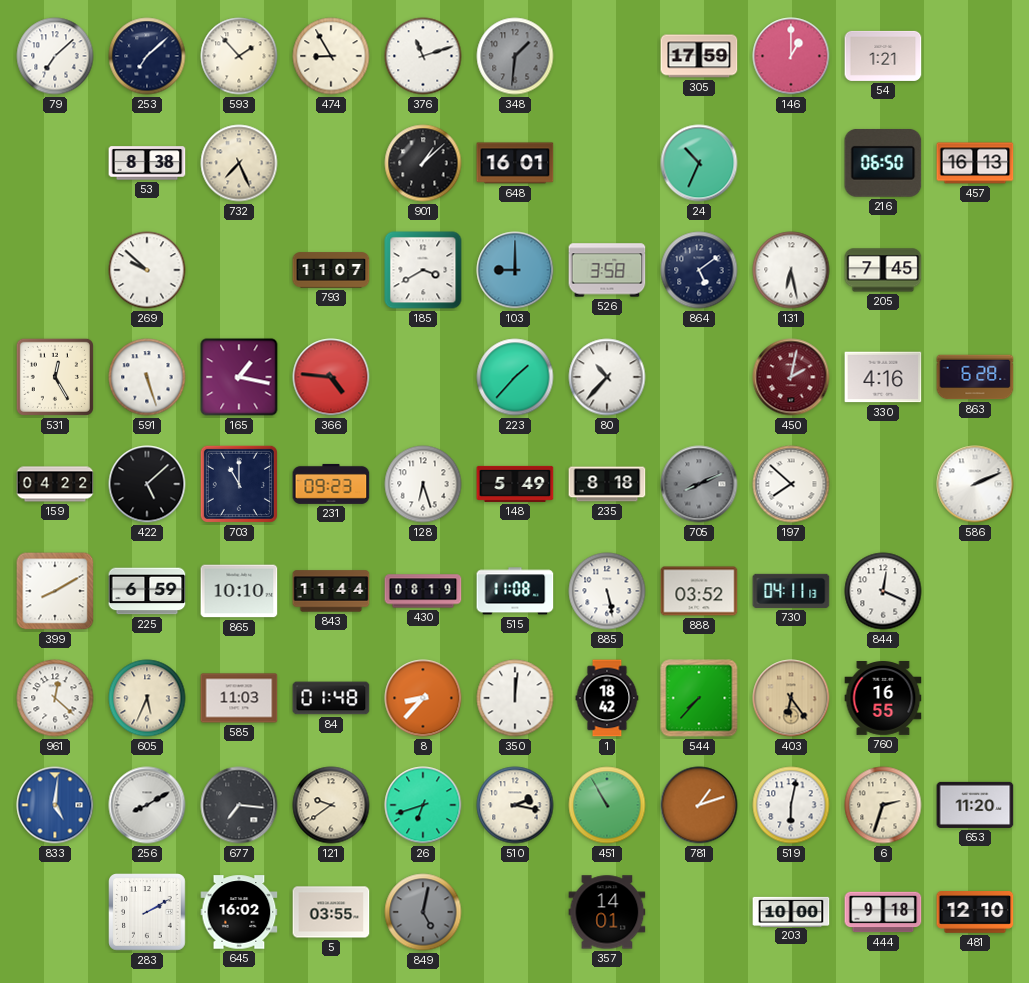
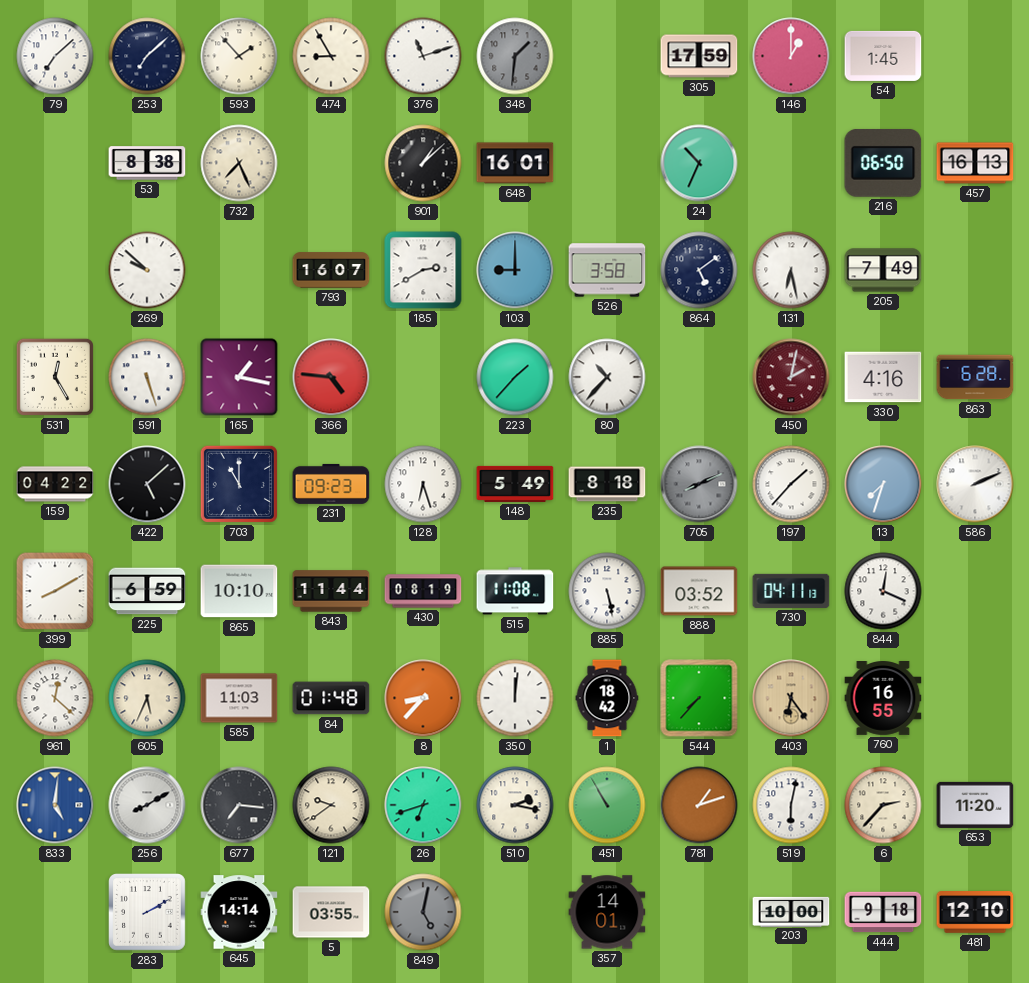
54: 1:21 -> 1:45
793: 11:07 -> 16:07
185: 3:40 -> 2:40
205: 7:45 -> 7:49
197: 7:52 -> 1:37
13: none -> 7:33
6: 2:33 -> 2:37
645: 16:02 -> 14:14
